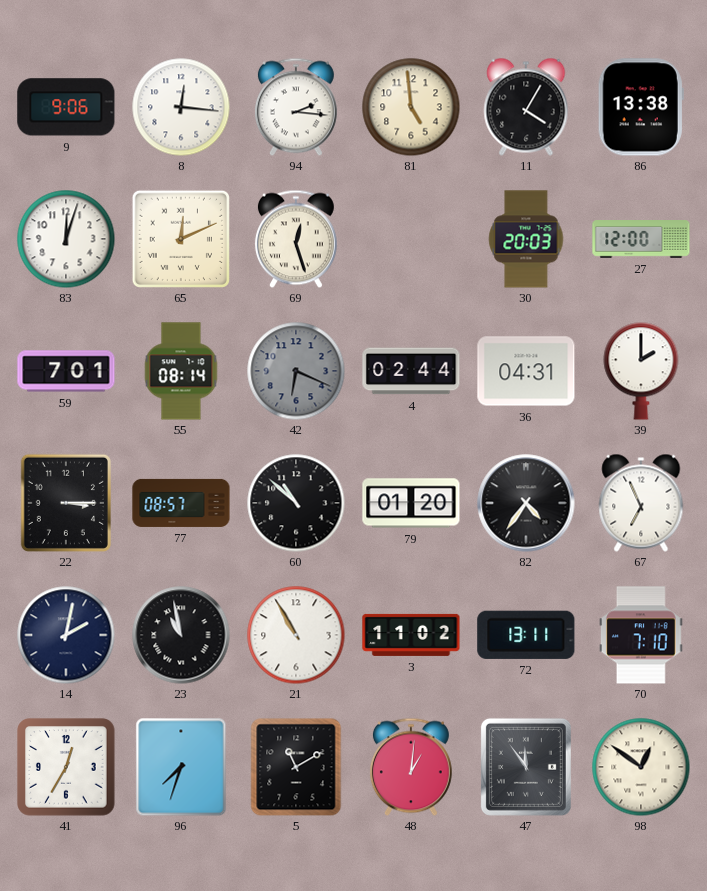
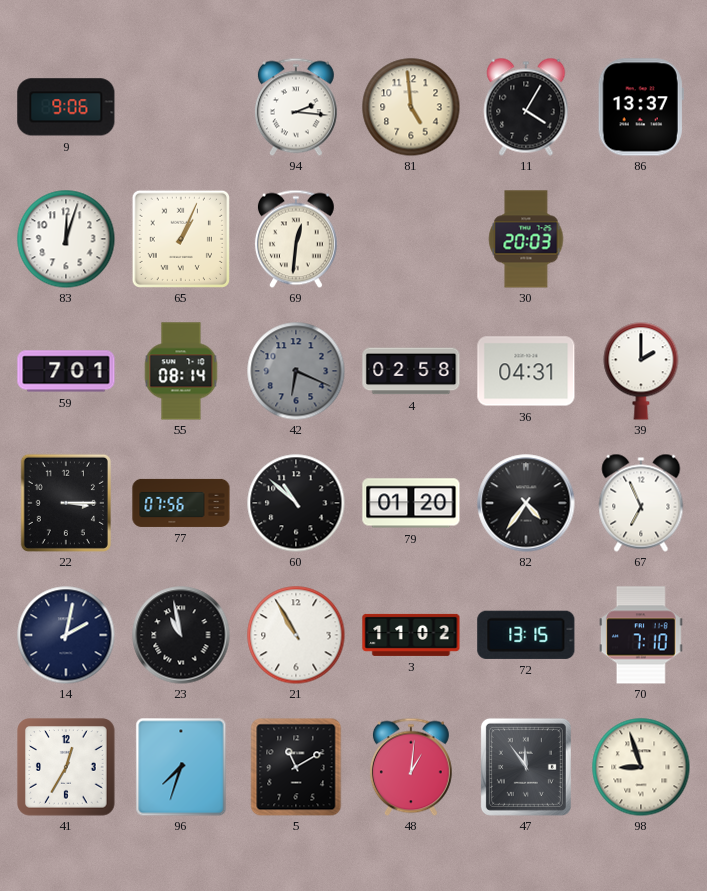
8: 12:16 -> none
86: 13:38 -> 13:37
65: 12:11 -> 1:04
69: 12:27 -> 12:31
27: 12:00 -> none
4: 02:44 -> 02:58
77: 08:57 -> 07:56
72: 13:11 -> 13:15
98: 12:51 -> 8:57
